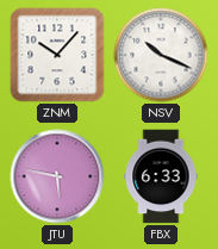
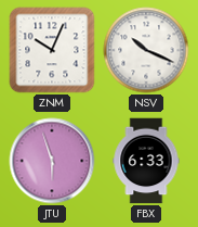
ZNM: 10:07 -> 10:04
JTU: 5:47 -> 5:57
